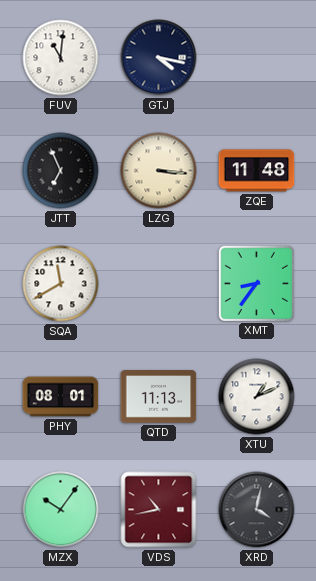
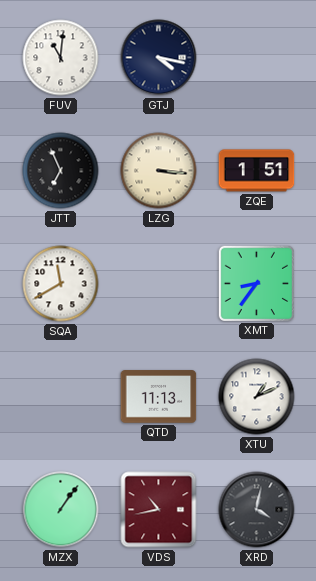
ZQE: 11:48 -> 1:51
PHY: 08:01 -> none
MZX: 10:06 -> 1:06
